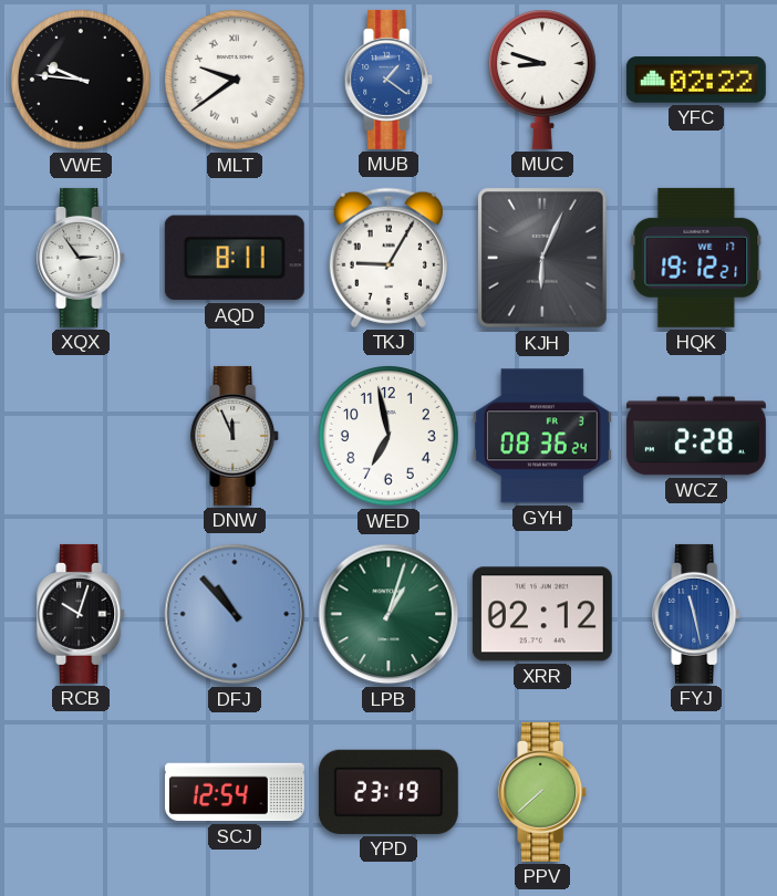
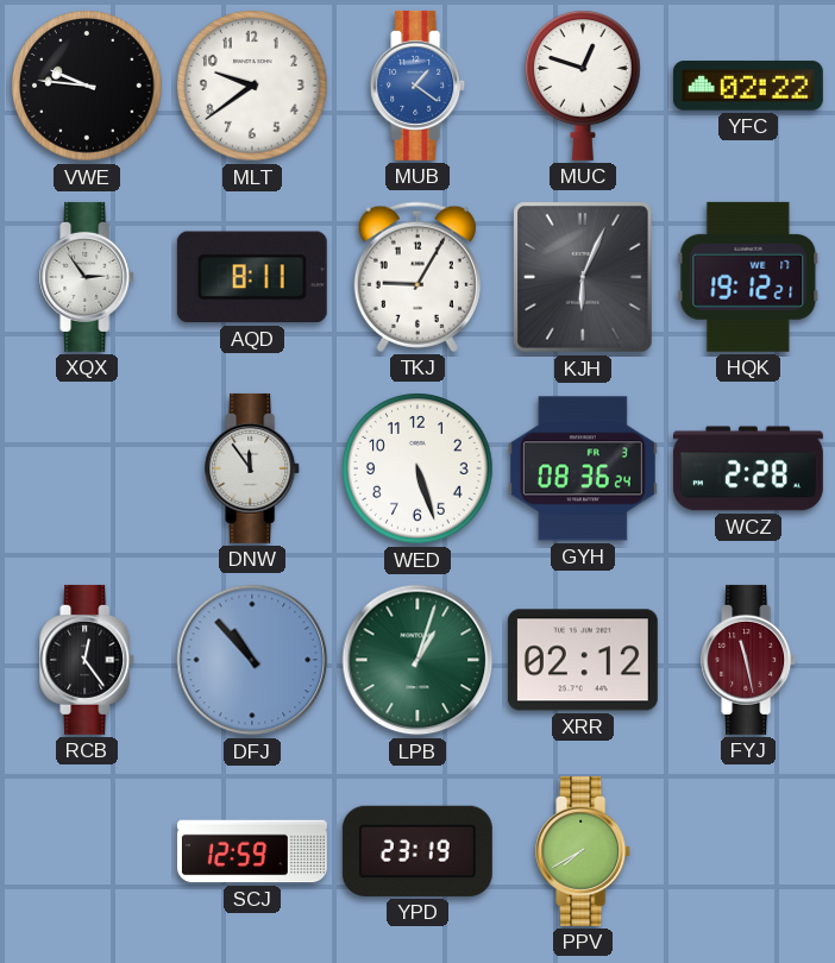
MLT numerals: Roman -> Arabic
MUC: 8:48 -> 12:48
DNW: 11:56 -> 11:54
WED: 6:58 -> 5:27
RCB: 10:03 -> 12:24
FYJ dial: blue -> burgundy
SCJ: 12:54 -> 12:59
PPV: 7:38 -> 7:40
